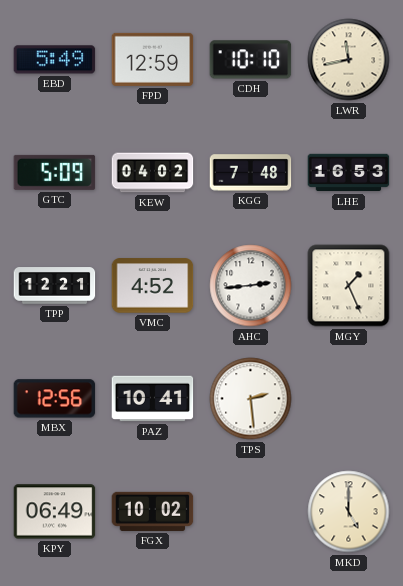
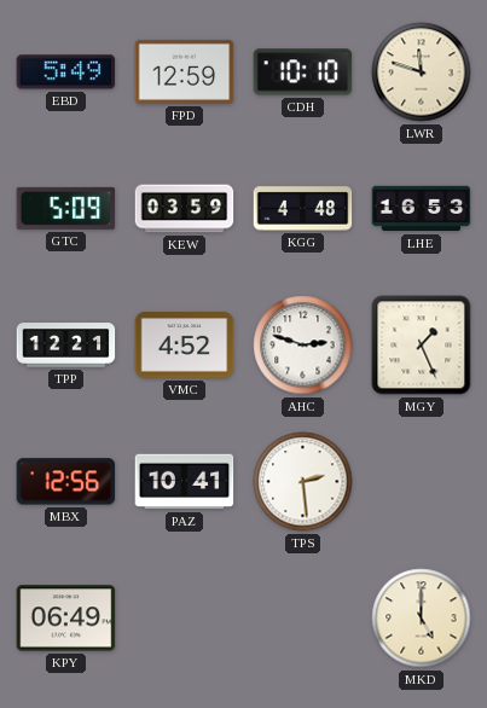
LWR: 11:43 -> 11:48
KEW: 04:02 -> 03:59
KGG: 7:48 -> 4:48
AHC: 2:44 -> 2:48
FGX: 10:02 -> none
